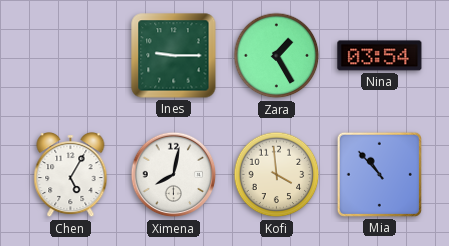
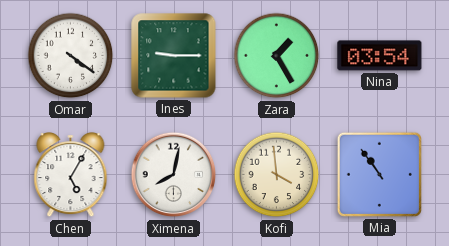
Omar: none -> 4:21
Mia: 10:53 -> 10:54
